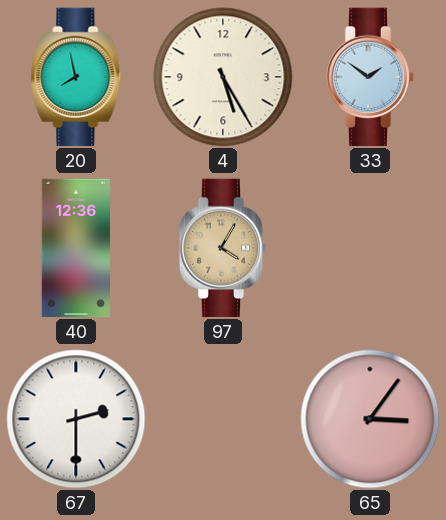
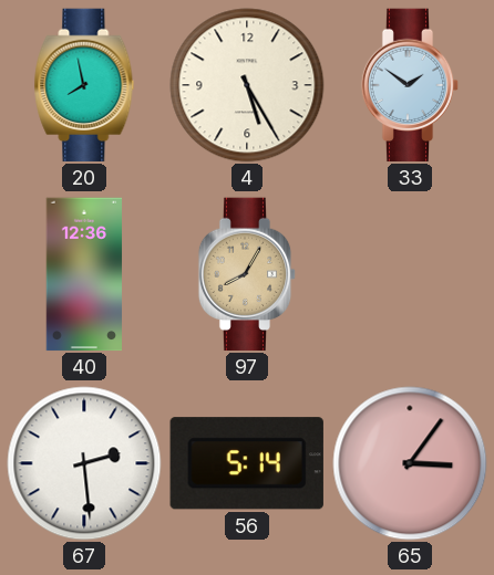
97: 4:05 -> 8:05
67: 2:30 -> 2:29
56: none -> 5:14
